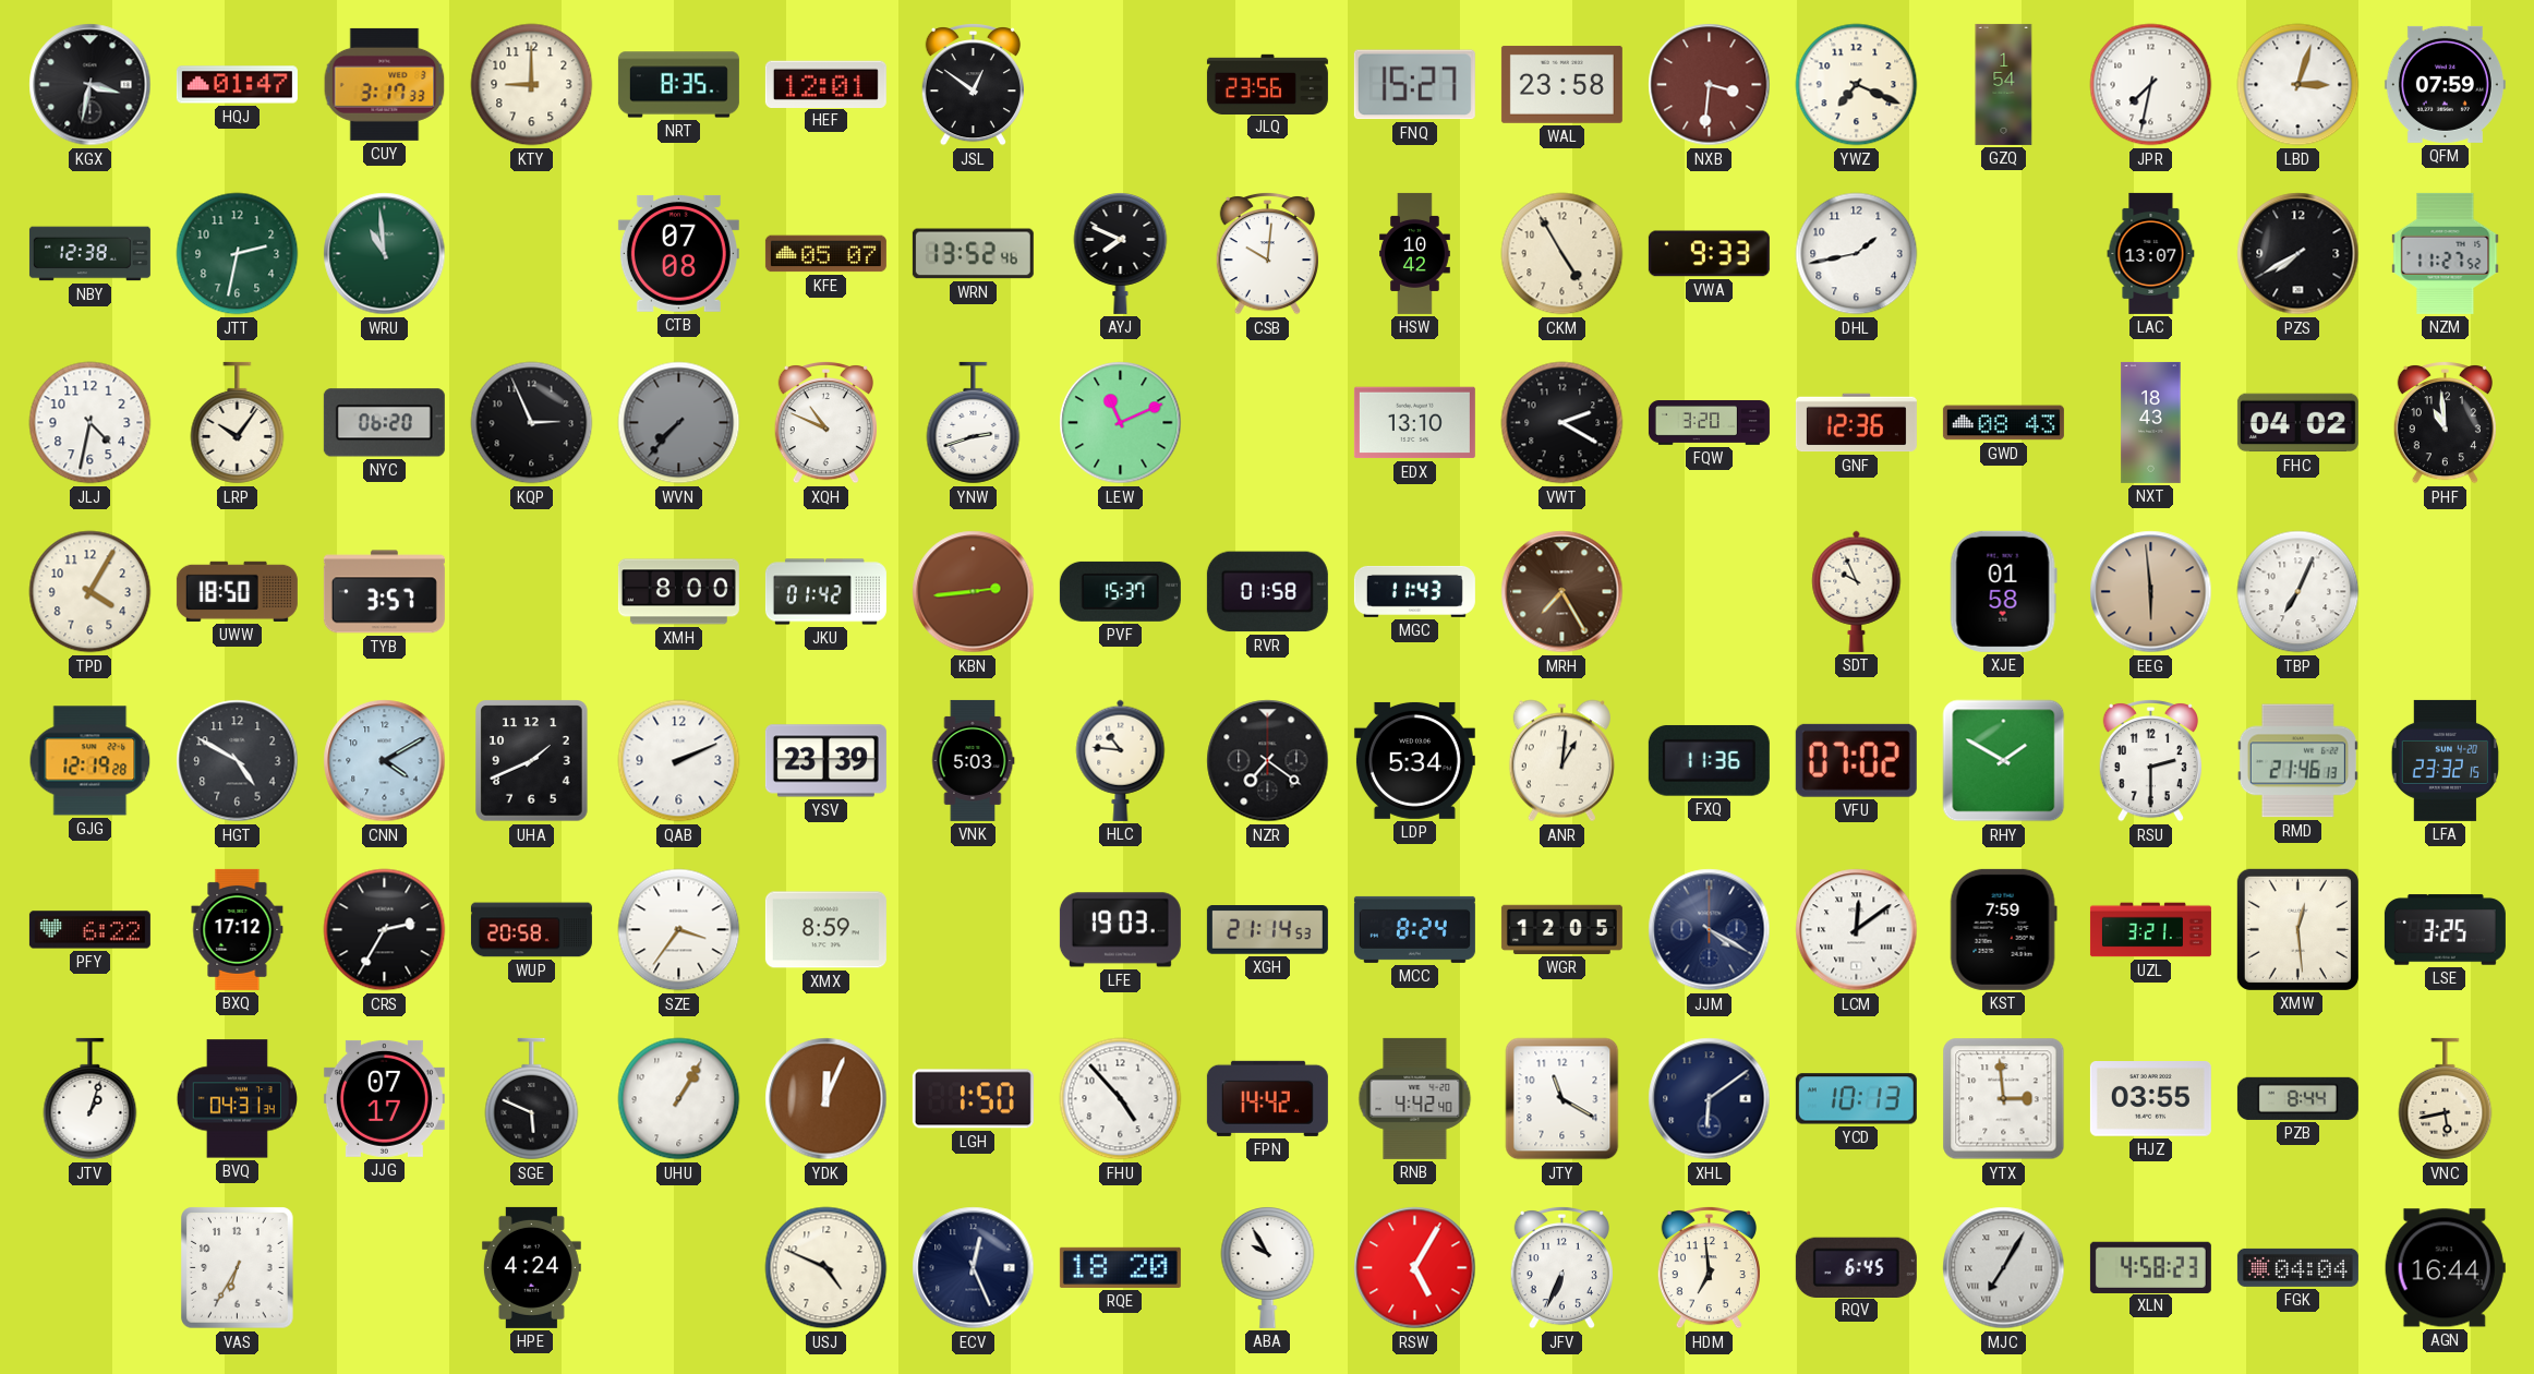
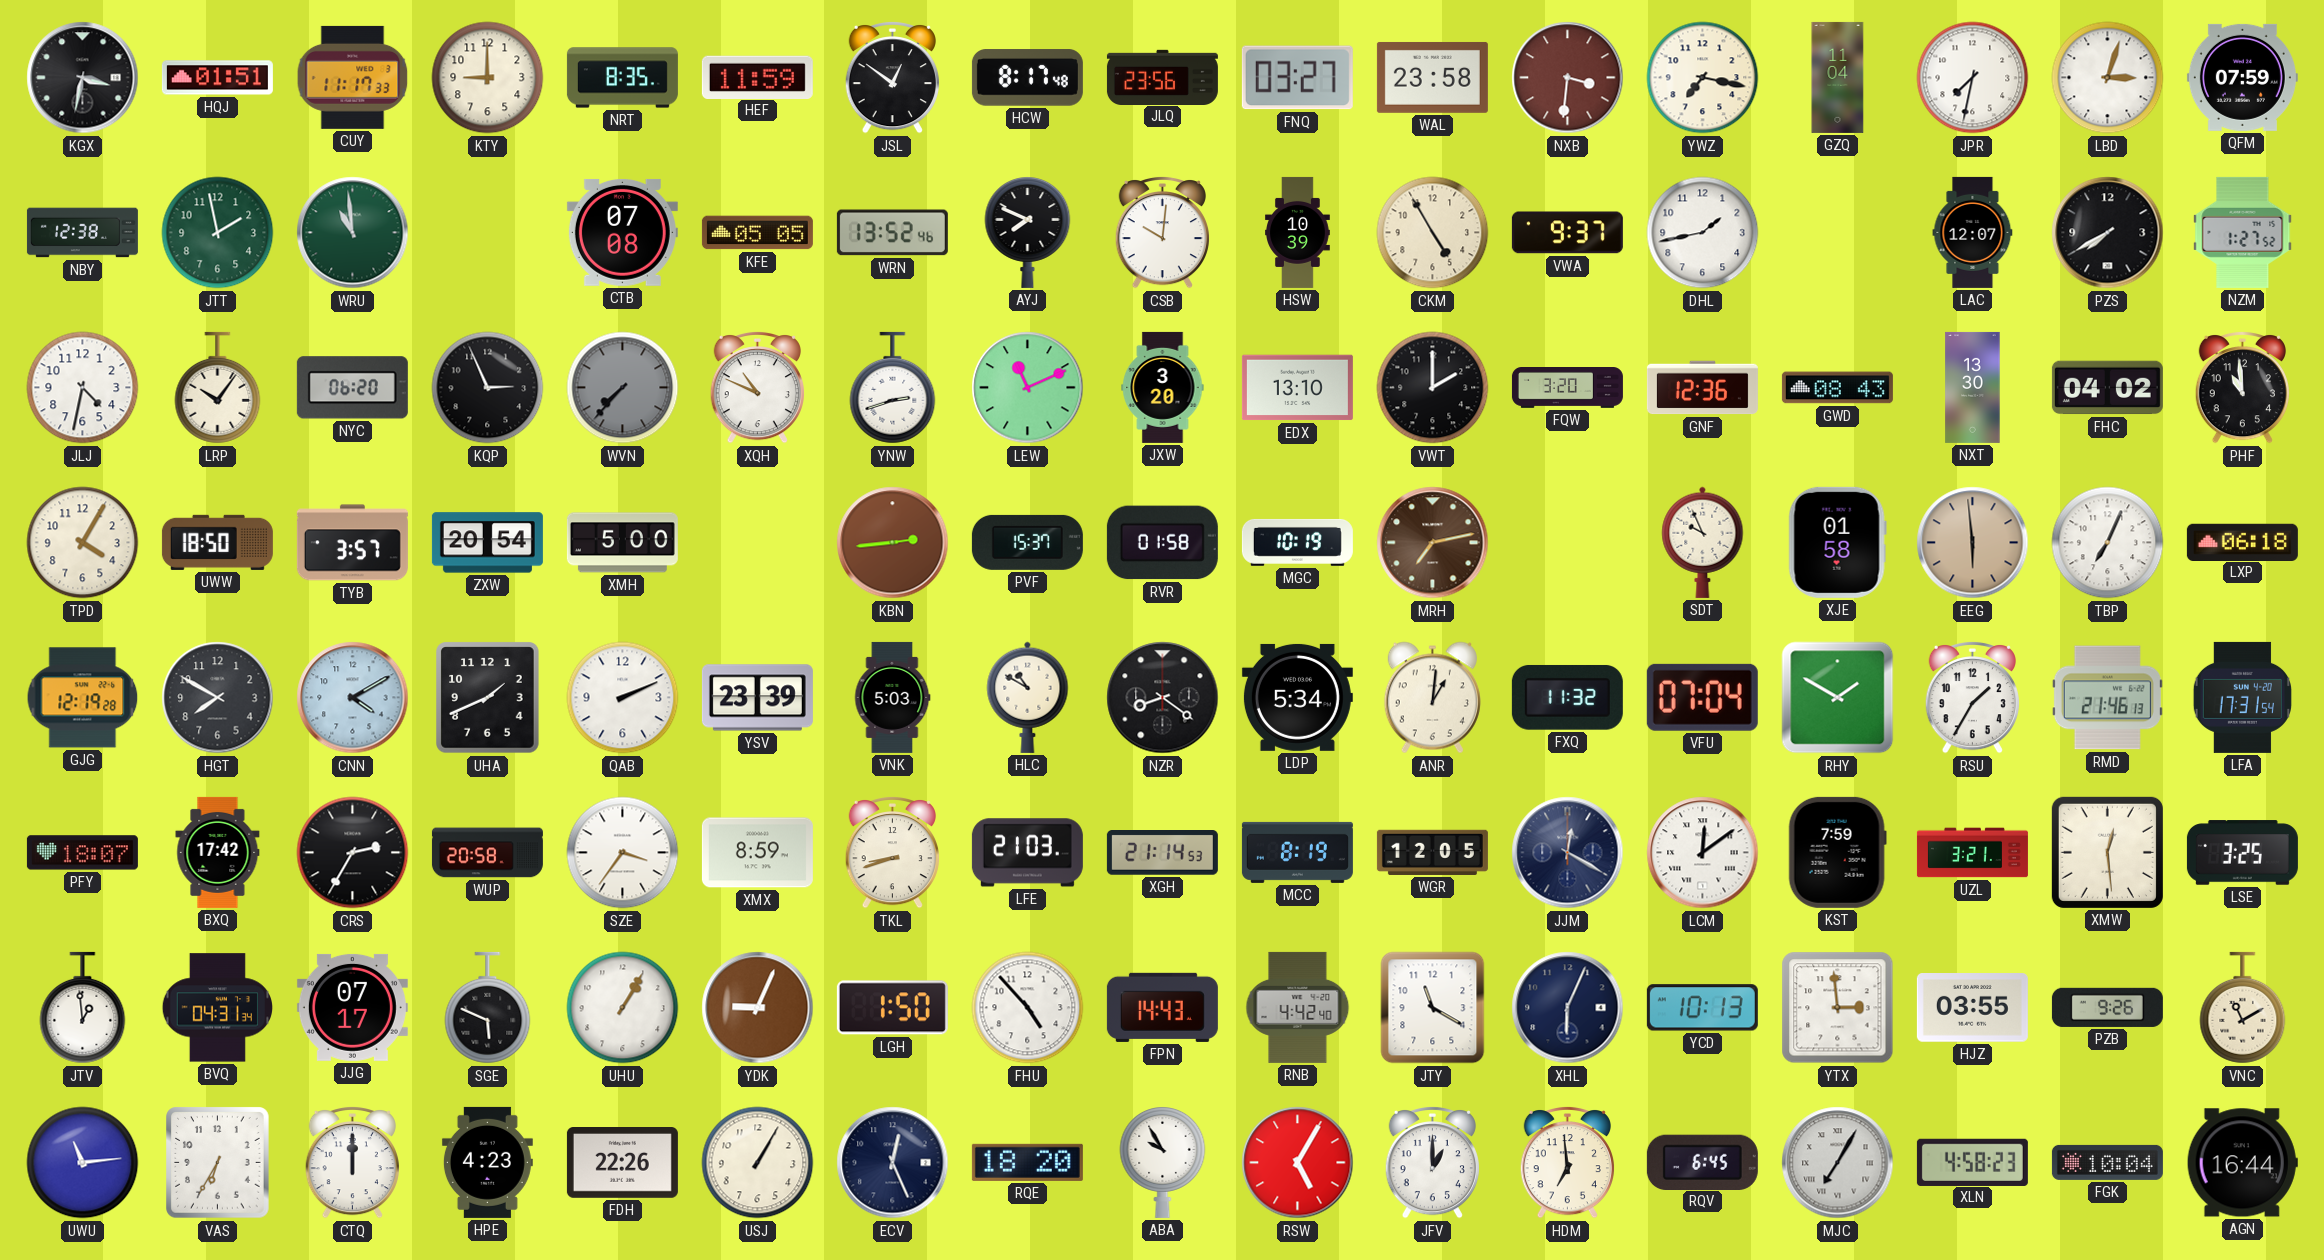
HQJ: 01:47 -> 01:51
CUY: 3:17 -> 11:17
HEF: 12:01 -> 11:59
HCW: none -> 8:17
FNQ: 15:27 -> 03:27
YWZ: 7:19 -> 7:17
GZQ: 1:54 -> 11:04
JTT: 2:32 -> 1:58
KFE: 05:07 -> 05:05
HSW: 10:42 -> 10:39
VWA: 9:33 -> 9:37
LAC: 13:07 -> 12:07
NZM: 11:27 -> 1:27
JXW: none -> 3:20
VWT: 2:20 -> 2:00
NXT: 18:43 -> 13:30
ZXW: none -> 20:54
XMH: 8:00 -> 5:00
JKU: 01:42 -> none
MGC: 11:43 -> 10:19
MRH: 7:25 -> 7:13
LXP: none -> 06:18
HGT: 4:50 -> 7:50
HLC: 10:46 -> 10:50
NZR: 7:21 -> 8:21
FXQ: 11:36 -> 11:32
VFU: 07:02 -> 07:04
RSU: 2:30 -> 1:35
LFA: 23:32 -> 17:31
PFY: 6:22 -> 18:07
BXQ: 17:12 -> 17:42
TKL: none -> 8:42
LFE: 19:03 -> 21:03
MCC: 8:24 -> 8:19
JJM: 4:20 -> 12:20
JTV: 1:03 -> 12:59
YDK: 12:04 -> 9:04
FPN: 14:42 -> 14:43
XHL: 6:09 -> 6:04
PZB: 8:44 -> 9:26
VNC: 5:43 -> 11:10
UWU: none -> 11:14
CTQ: none -> 12:00
HPE: 4:24 -> 4:23
FDH: none -> 22:26
USJ: 4:49 -> 1:05
JFV: 6:34 -> 1:00
FGK: 04:04 -> 10:04
